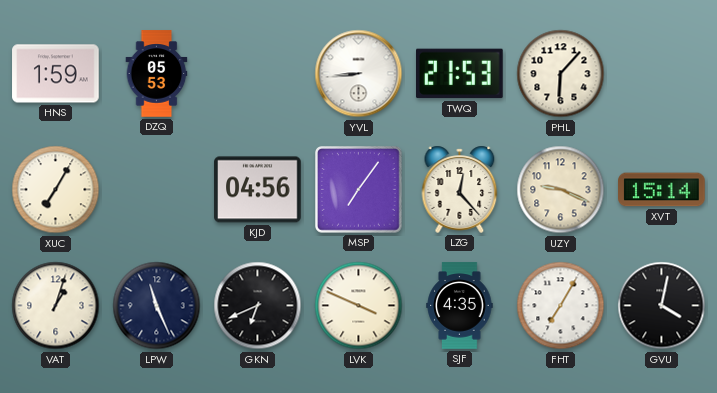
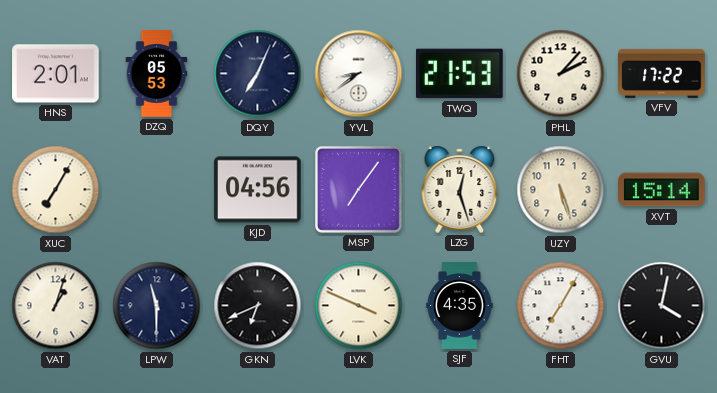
HNS: 1:59 -> 2:01
DQY: none -> 7:04
YVL: 8:44 -> 8:39
PHL: 6:07 -> 2:07
VFV: none -> 17:22
LZG: 12:23 -> 12:27
UZY: 9:19 -> 5:27
LPW: 11:26 -> 11:30
